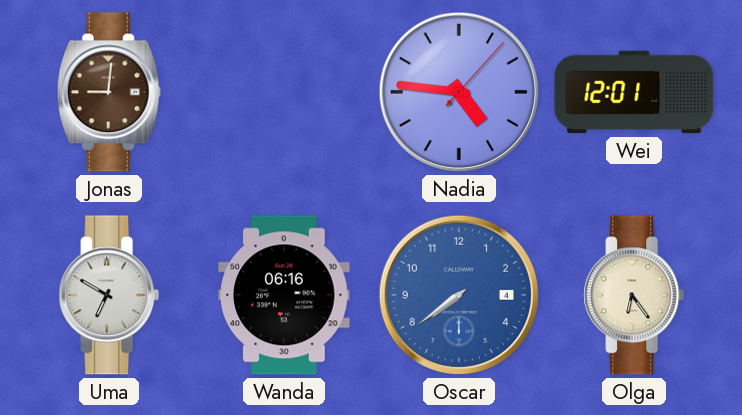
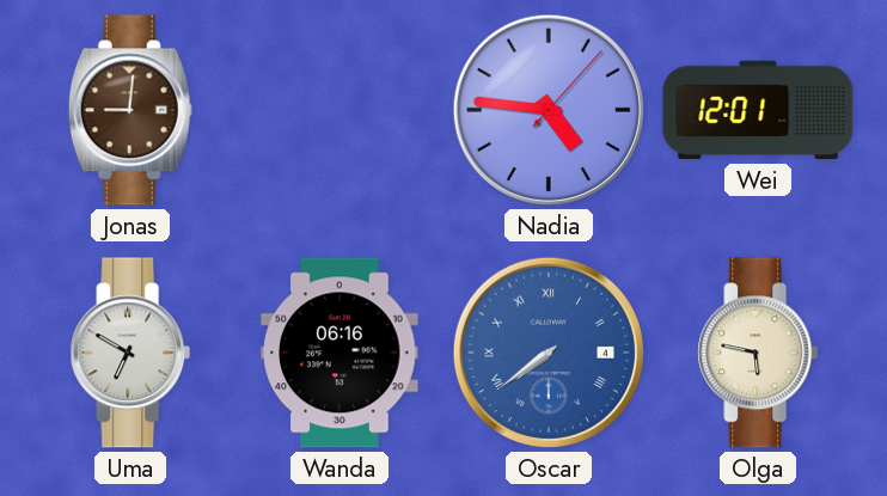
Oscar numerals: Arabic -> Roman
Olga: 6:24 -> 5:47
